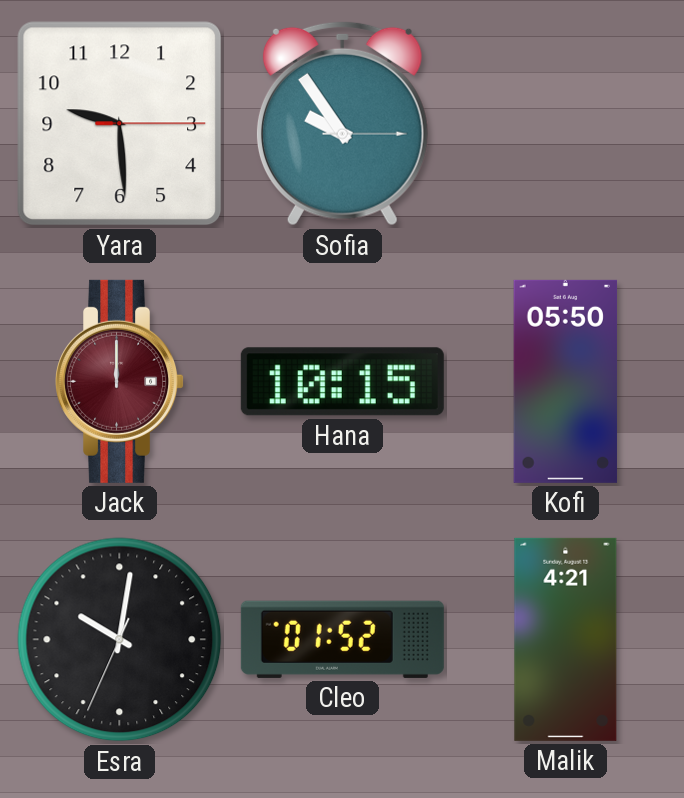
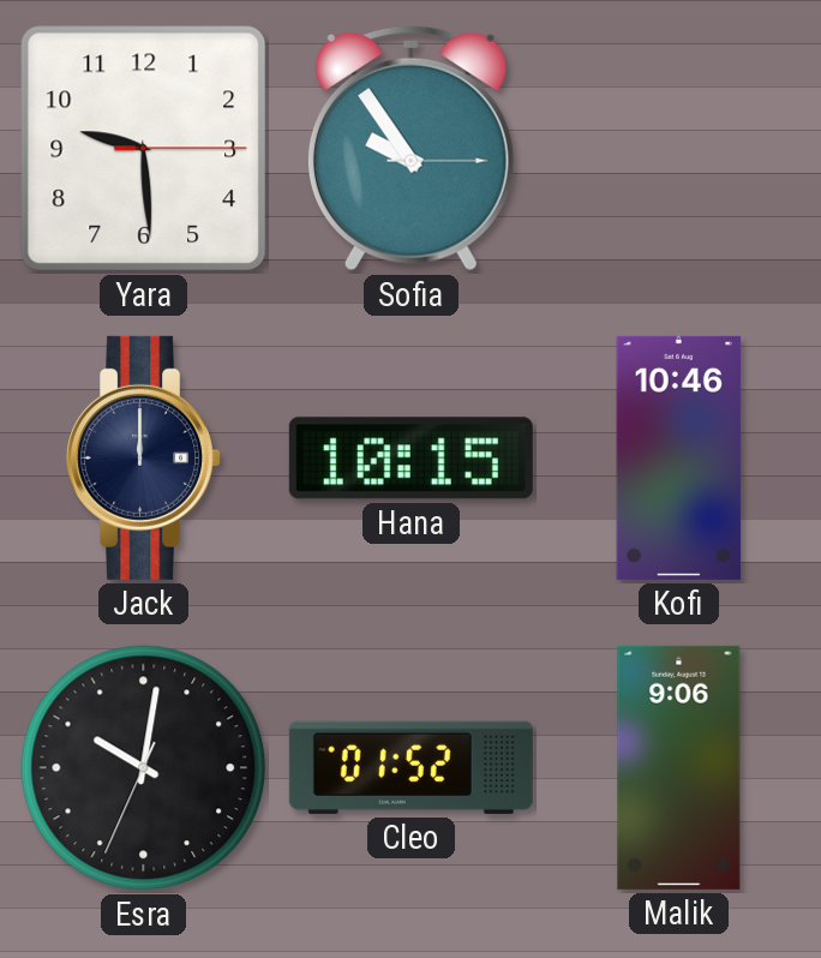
Jack dial: burgundy -> navy
Kofi: 05:50 -> 10:46
Malik: 4:21 -> 9:06
